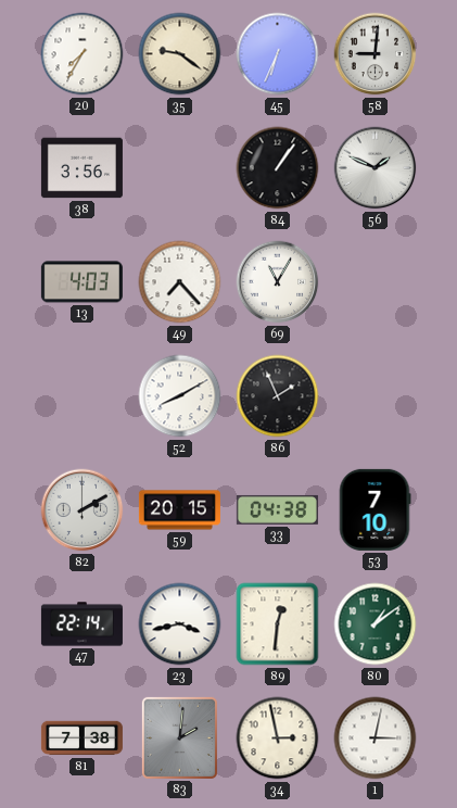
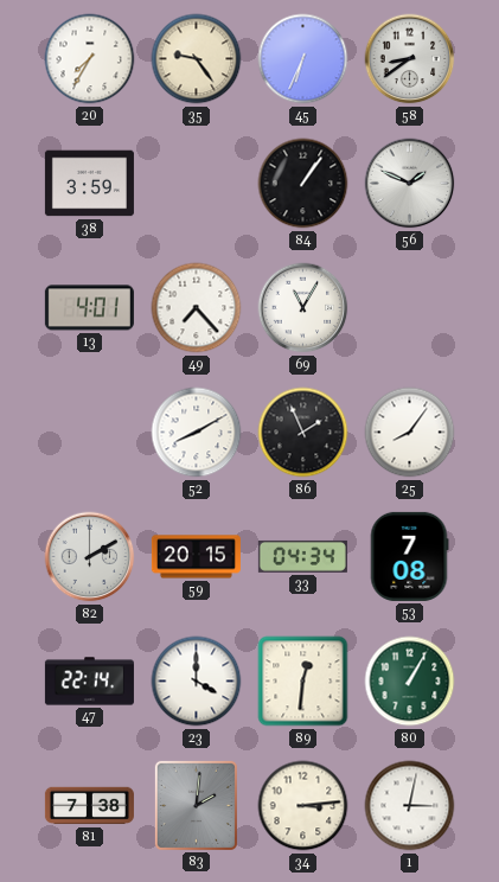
35: 9:21 -> 9:24
58: 9:01 -> 8:39
38: 3:56 -> 3:59
13: 4:03 -> 4:01
25: none -> 8:06
33: 04:38 -> 04:34
53: 7:10 -> 7:08
23: 3:43 -> 4:00
80: 1:09 -> 1:05
34: 2:58 -> 3:14
